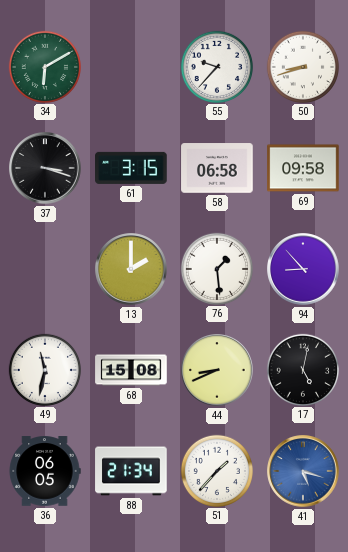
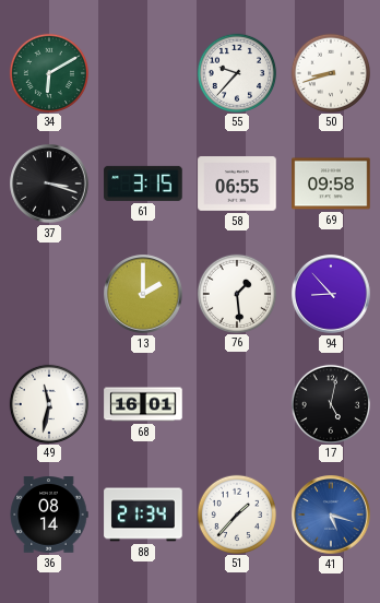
58: 06:58 -> 06:55
68: 15:08 -> 16:01
44: 8:41 -> none
36: 06:05 -> 08:14
